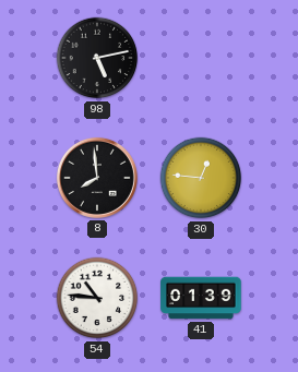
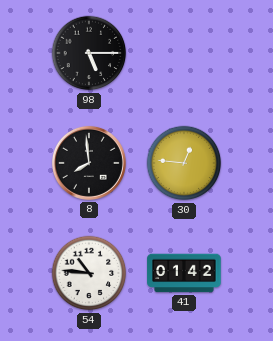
98: 5:13 -> 5:15
41: 01:39 -> 01:42
